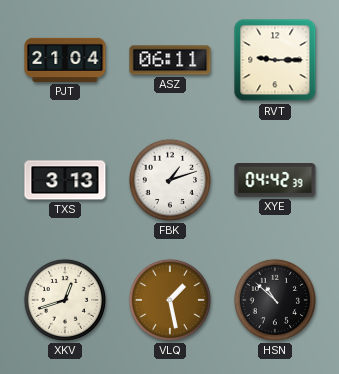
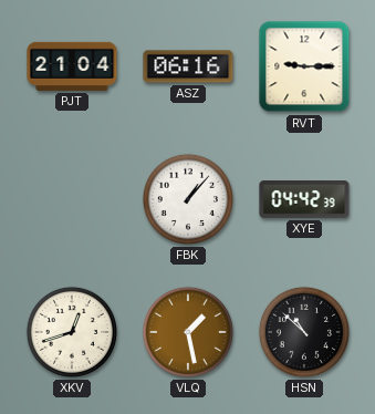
ASZ: 06:11 -> 06:16
TXS: 3:13 -> none
FBK: 1:12 -> 1:07
